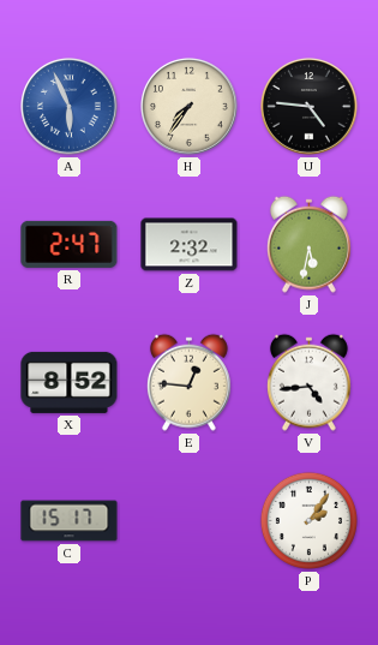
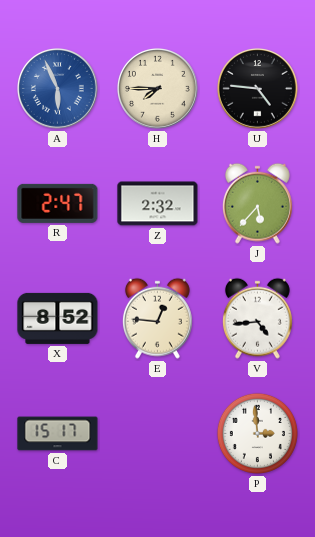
H: 7:36 -> 7:45
J: 5:32 -> 5:37
P: 2:06 -> 2:59
